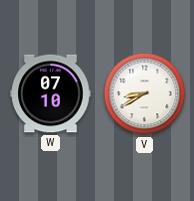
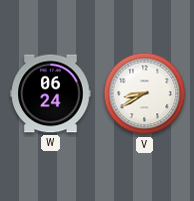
W: 07:10 -> 06:24
